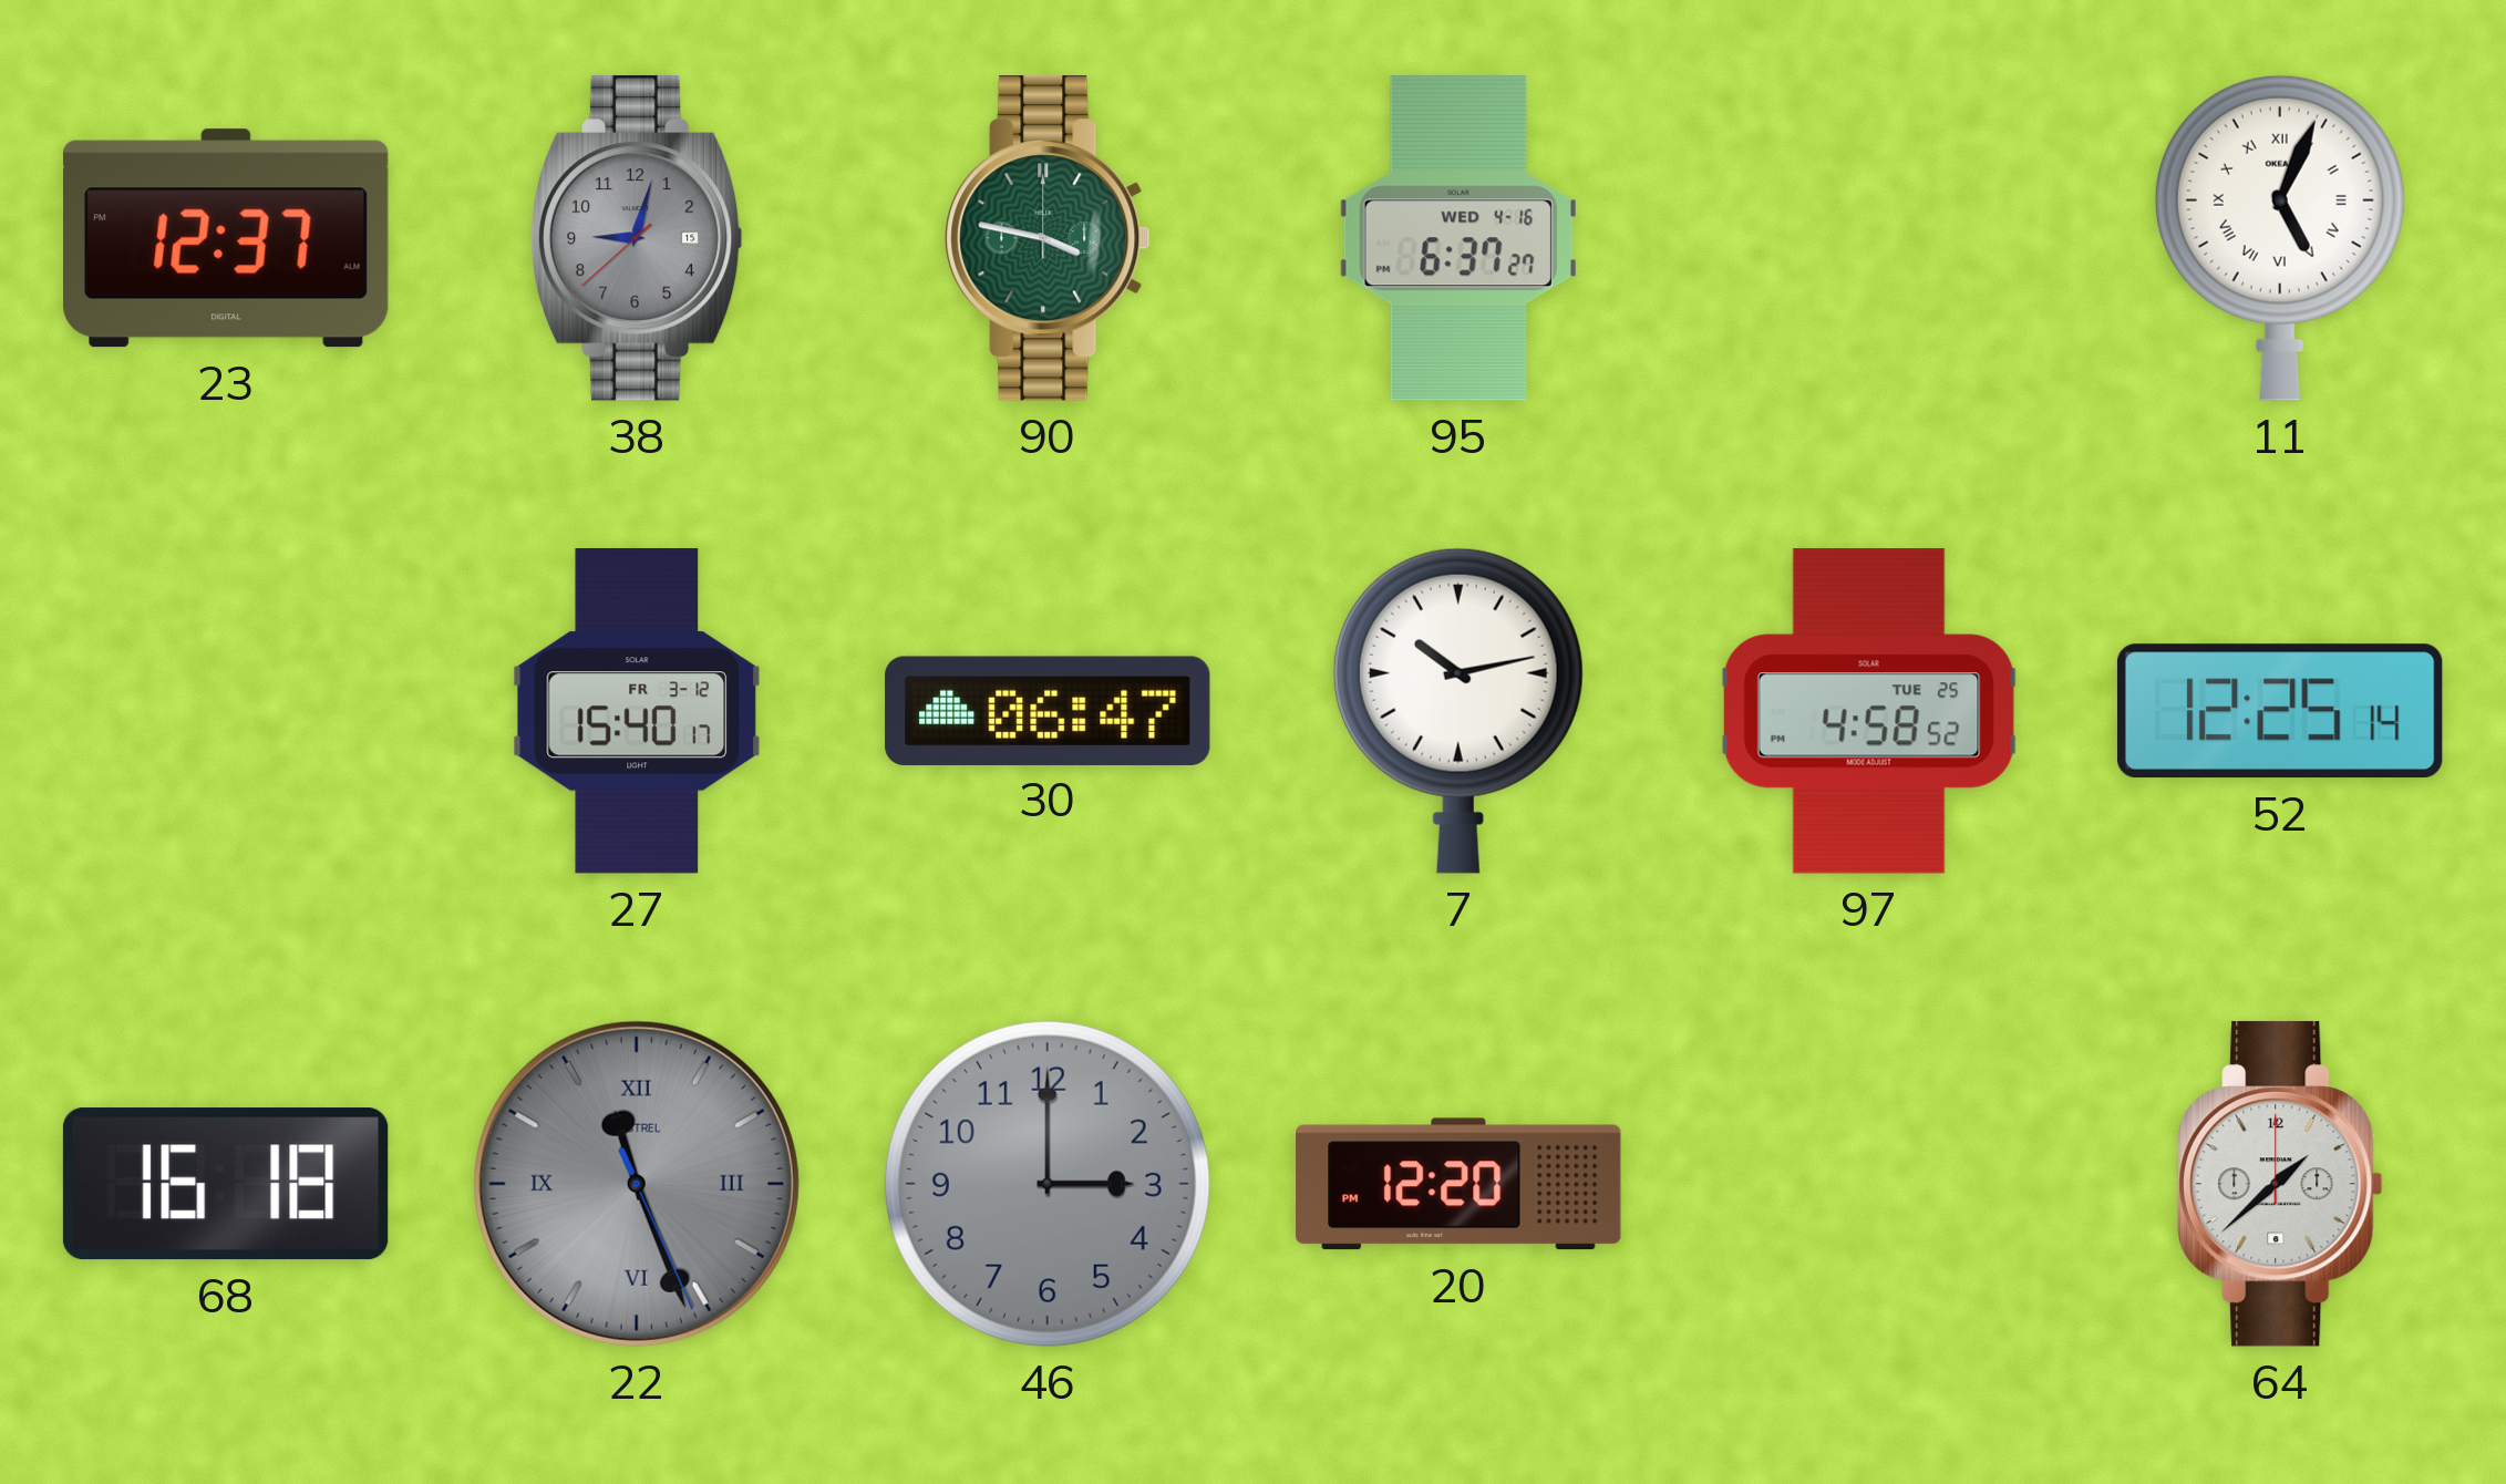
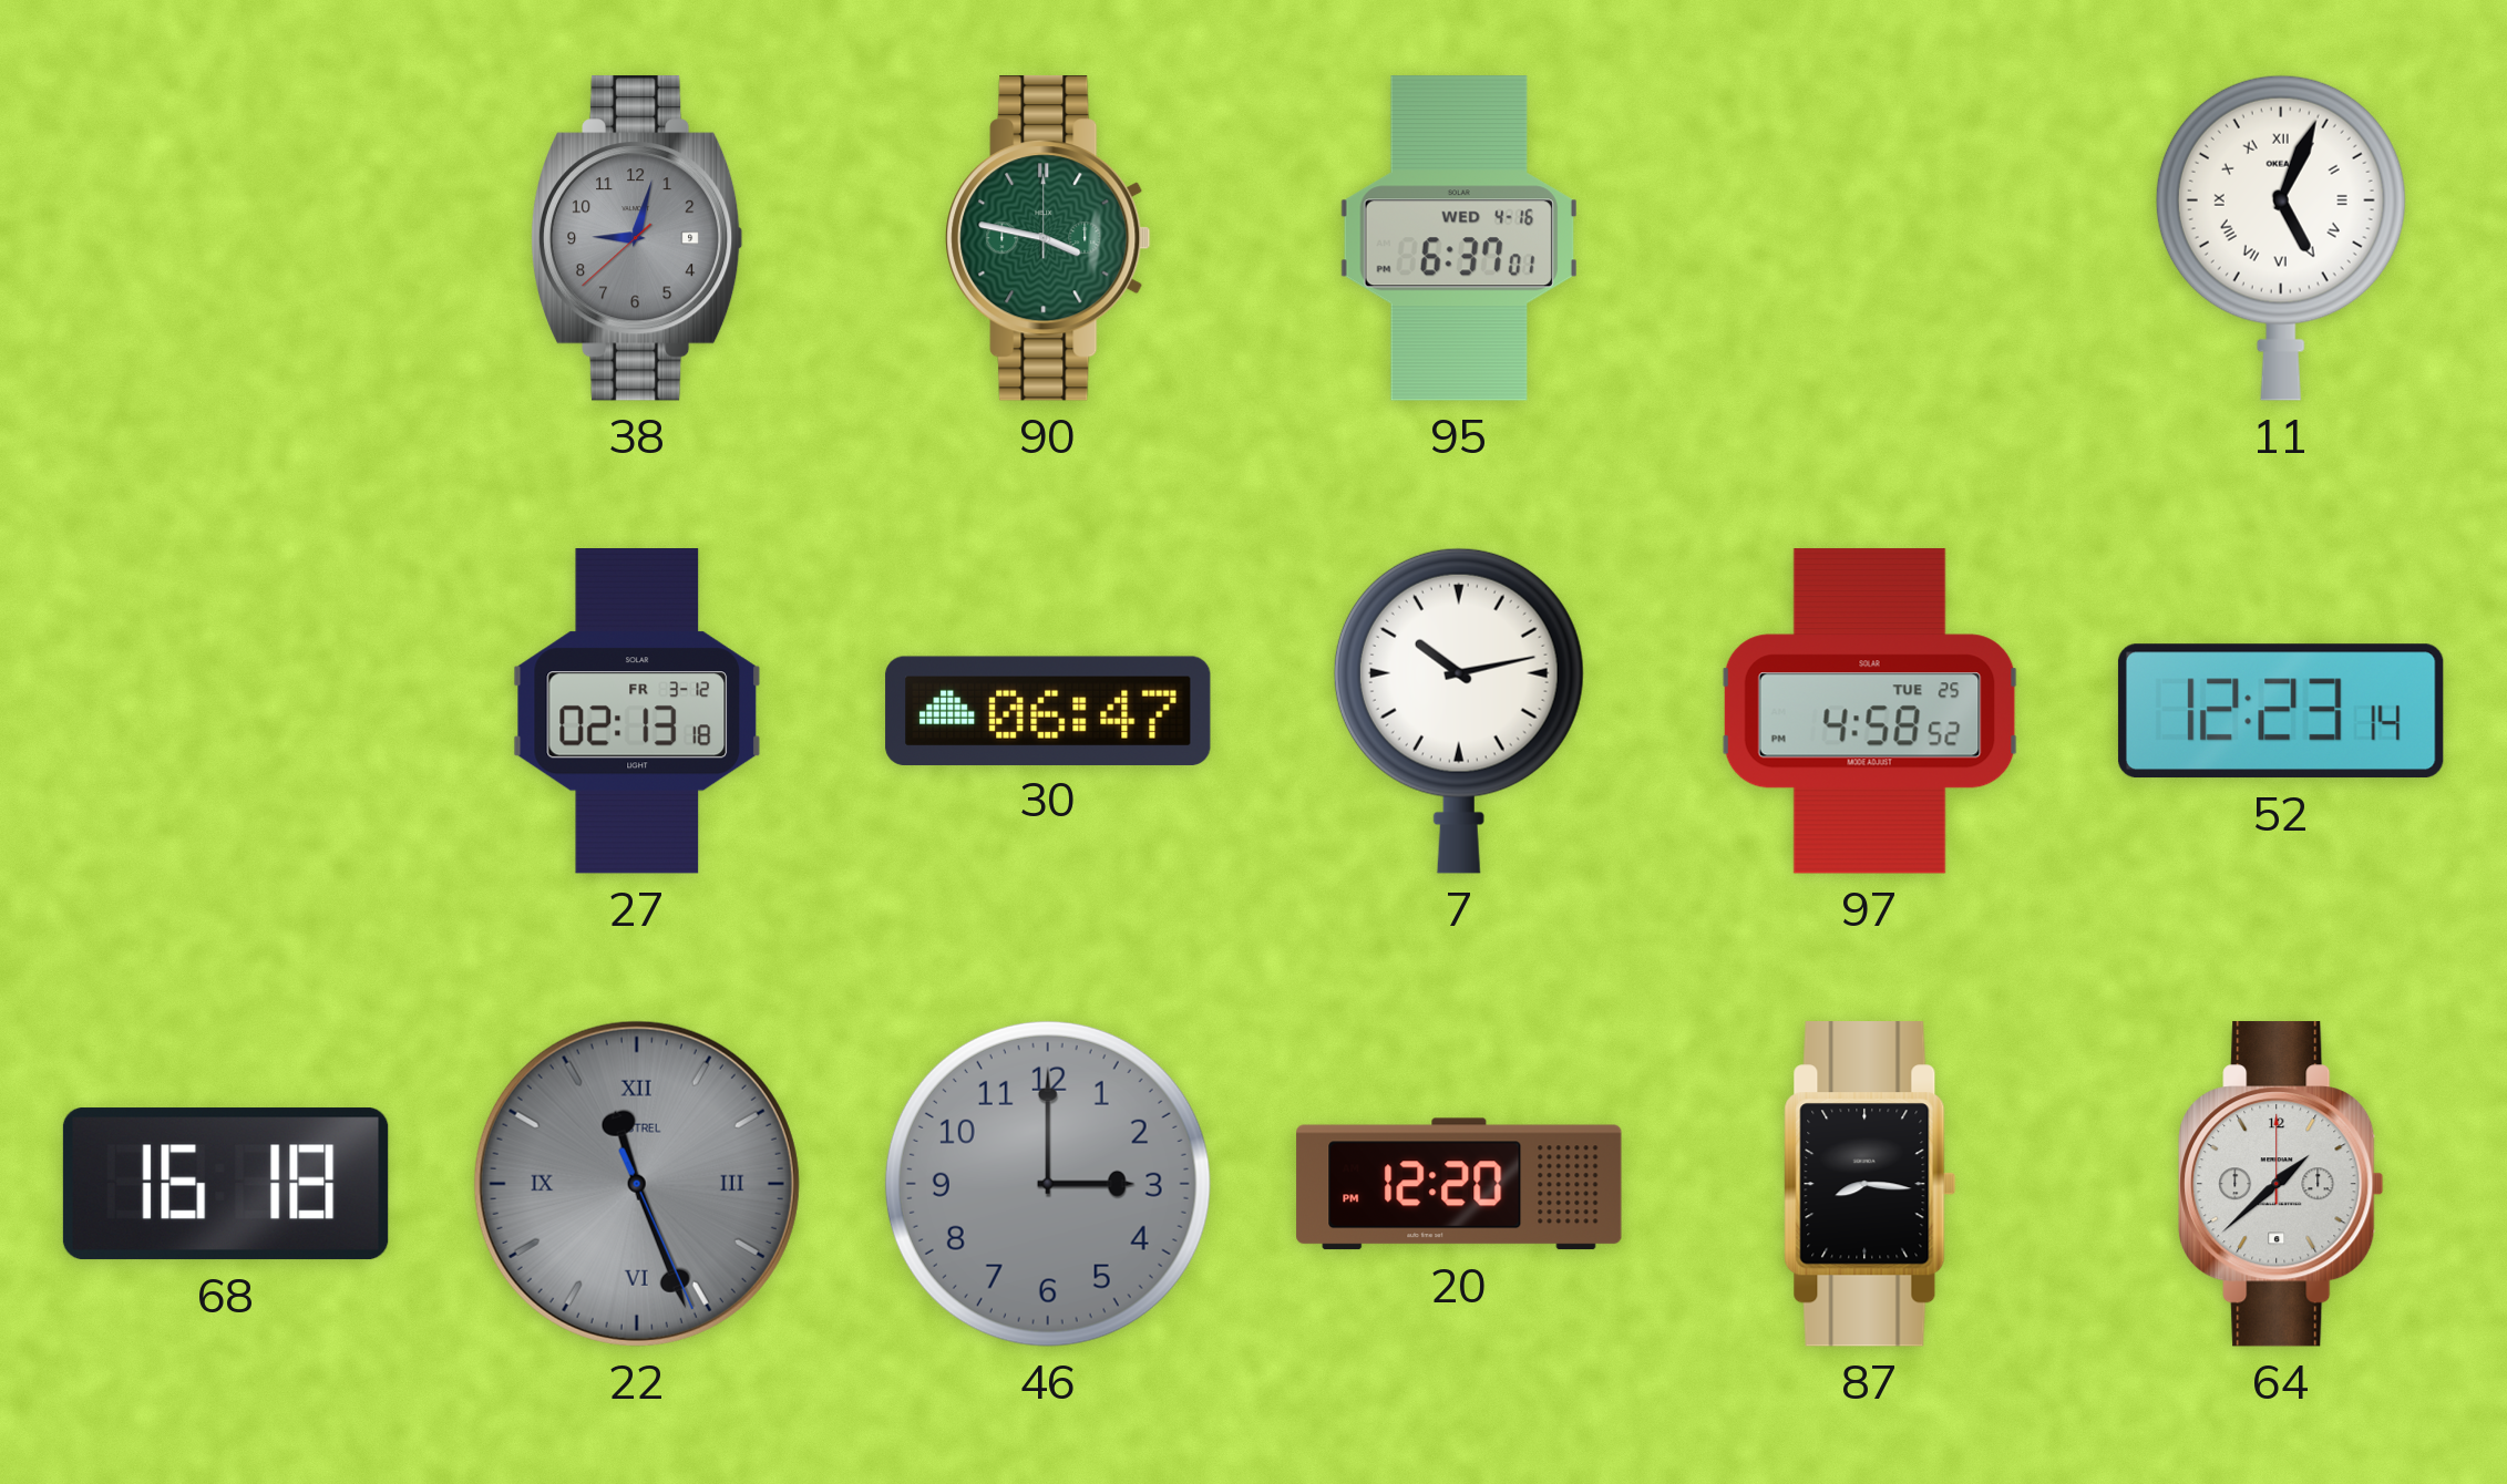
23: 12:37 -> none
38 date: 15 -> 9
95: 6:37:27 -> 6:37:01
27: 15:40 -> 02:13
52: 12:25 -> 12:23
87: none -> 8:16
